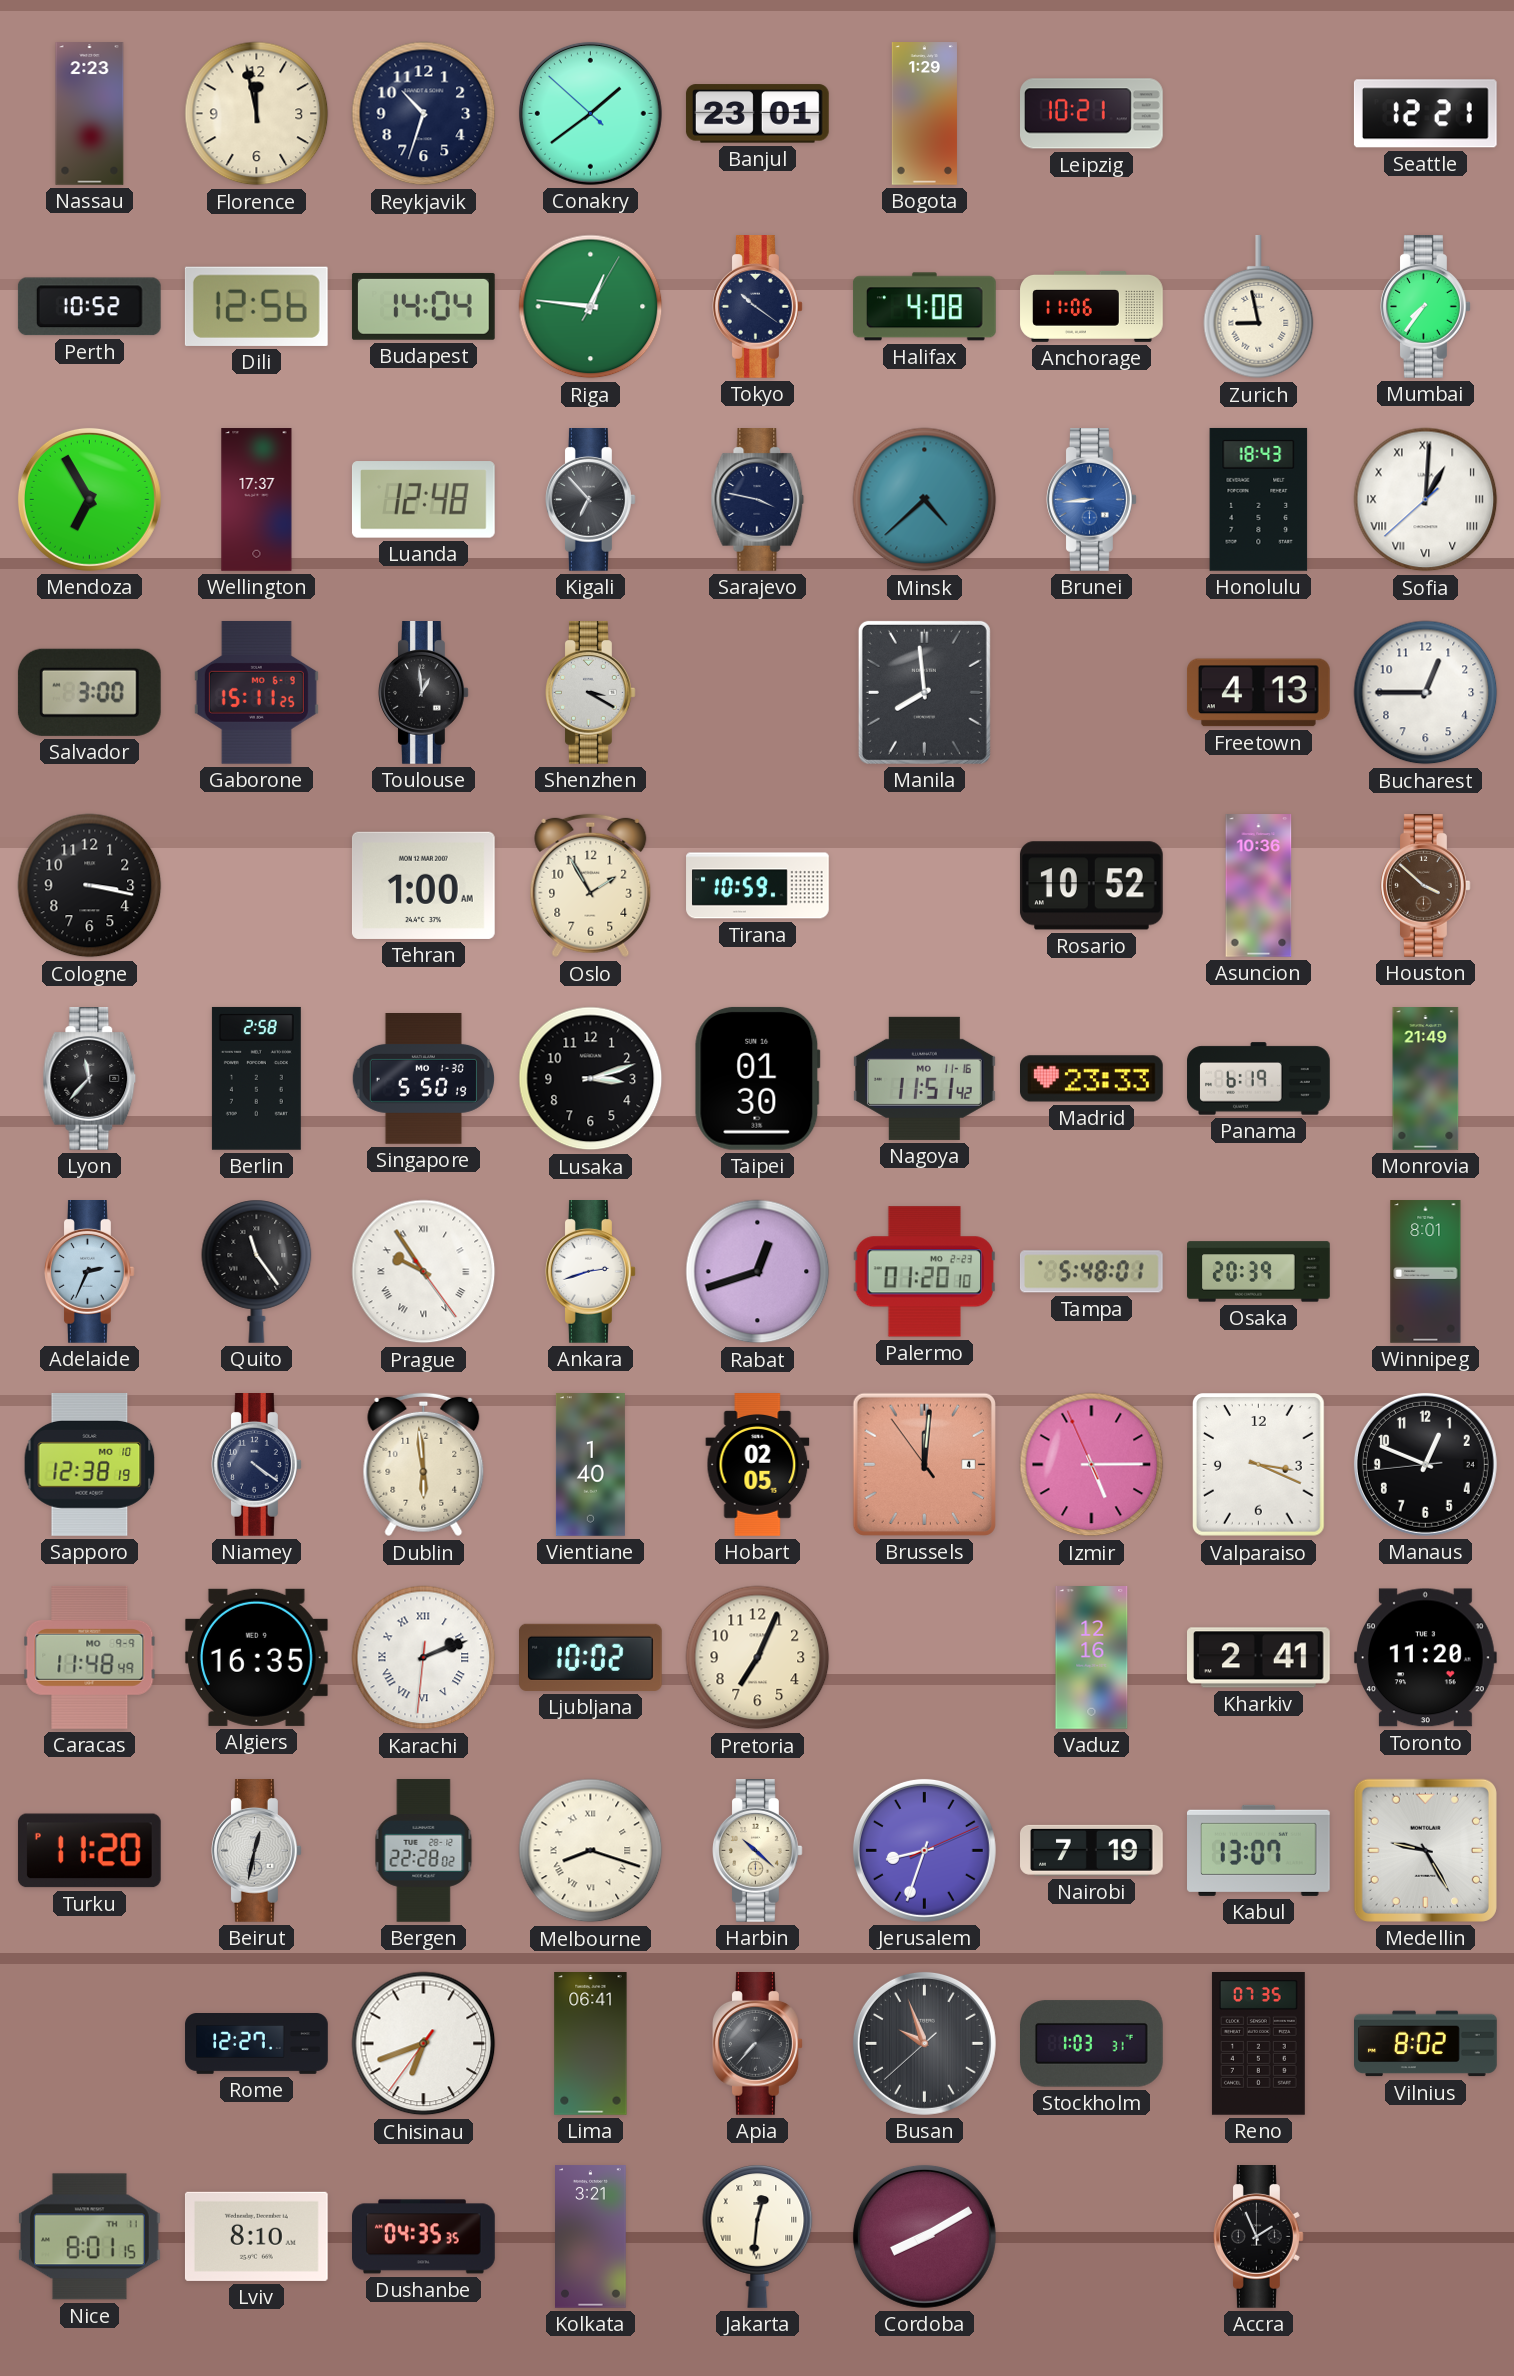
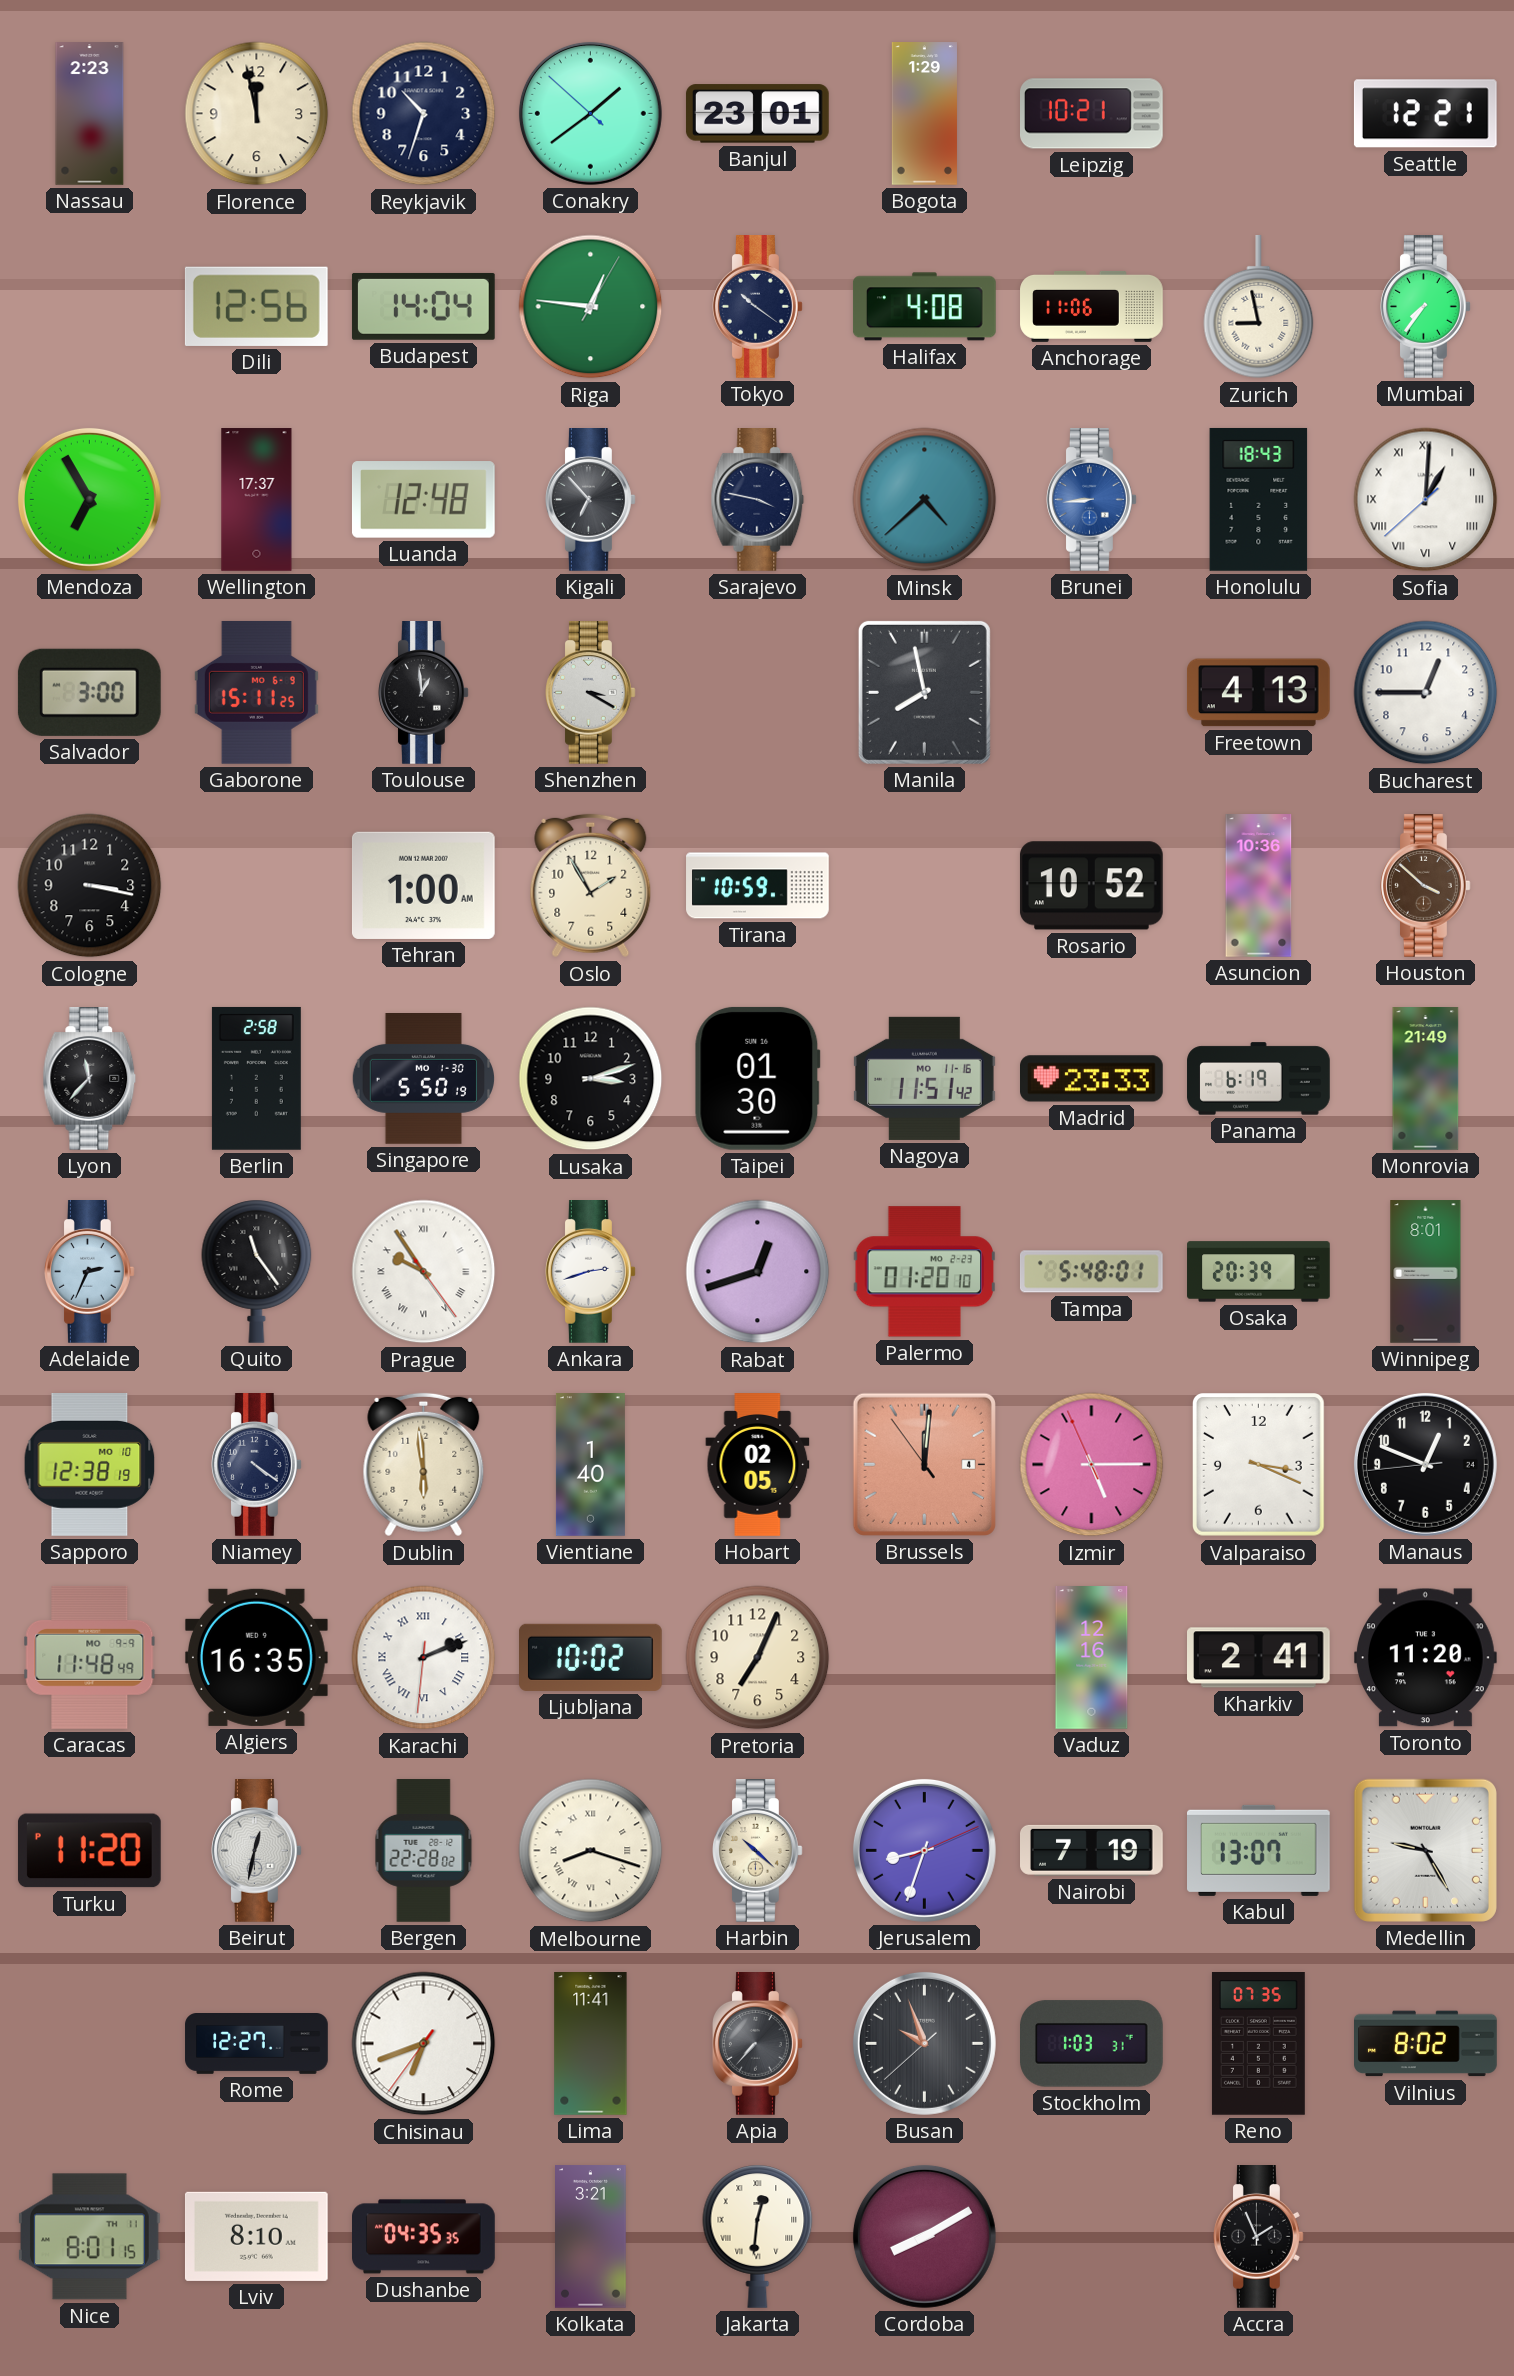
Perth: 10:52 -> none
Manila: 7:59 -> 7:58
Lima: 06:41 -> 11:41
